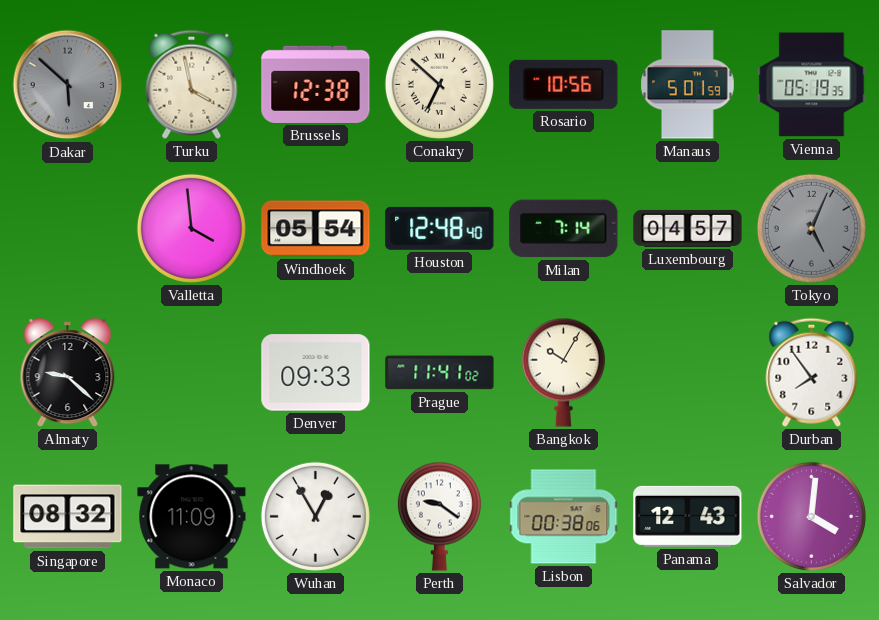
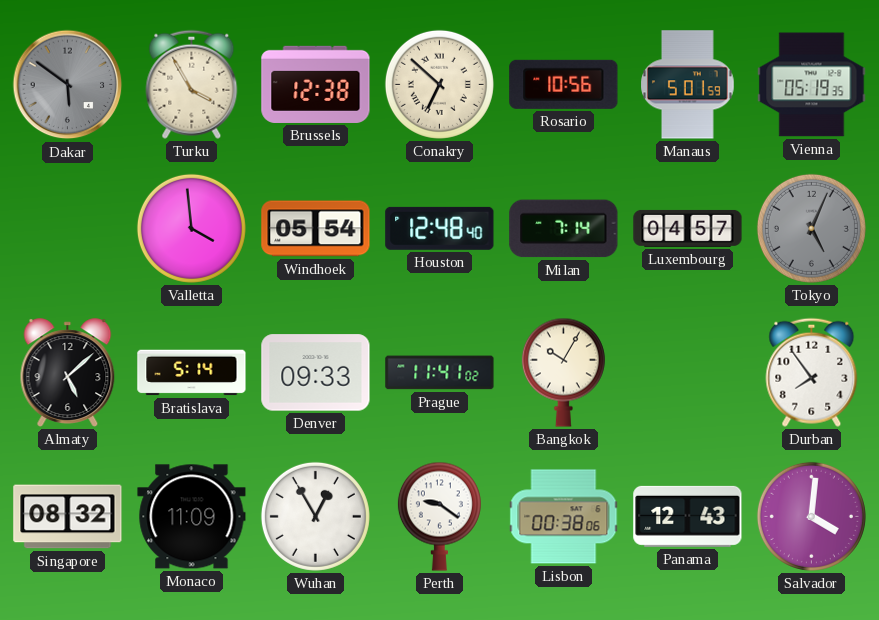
Dakar: 5:52 -> 5:51
Turku: 3:58 -> 3:55
Almaty: 9:22 -> 5:08
Bratislava: none -> 5:14
